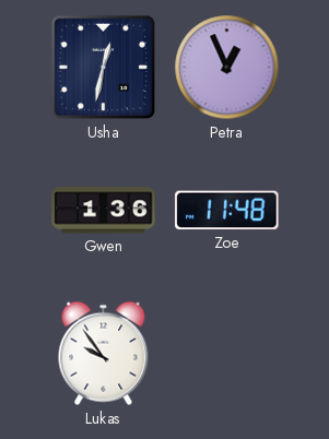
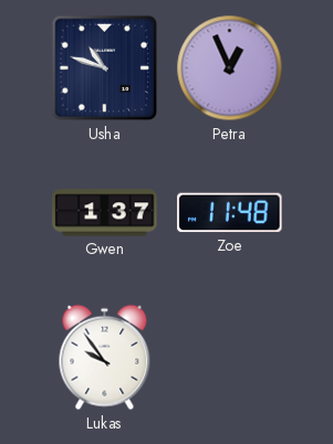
Usha: 12:32 -> 10:48
Gwen: 1:36 -> 1:37
